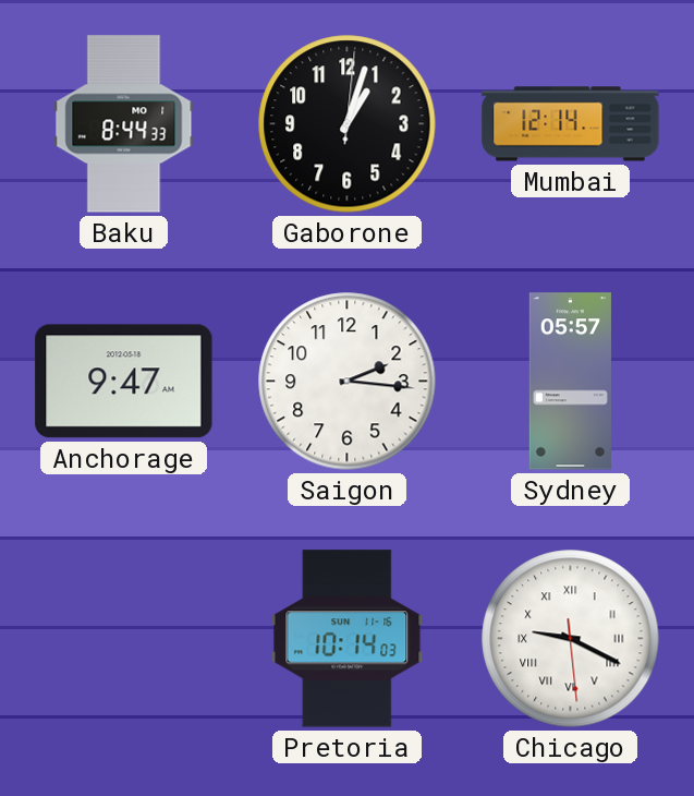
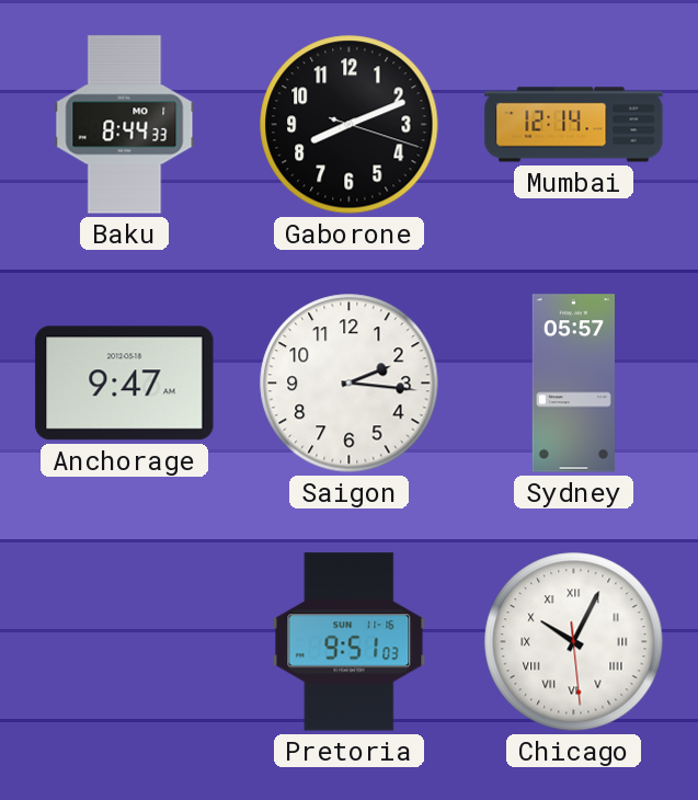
Gaborone: 1:03 -> 8:11
Pretoria: 10:14 -> 9:51
Chicago: 9:19 -> 10:04
